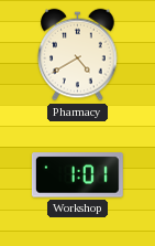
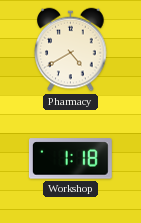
Workshop: 1:01 -> 1:18
